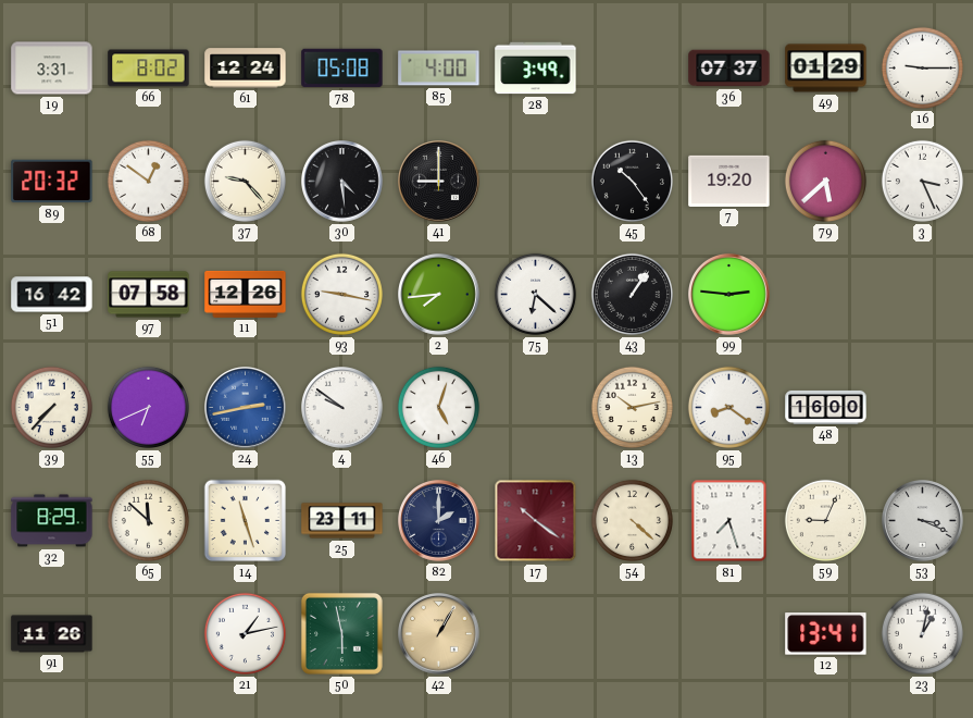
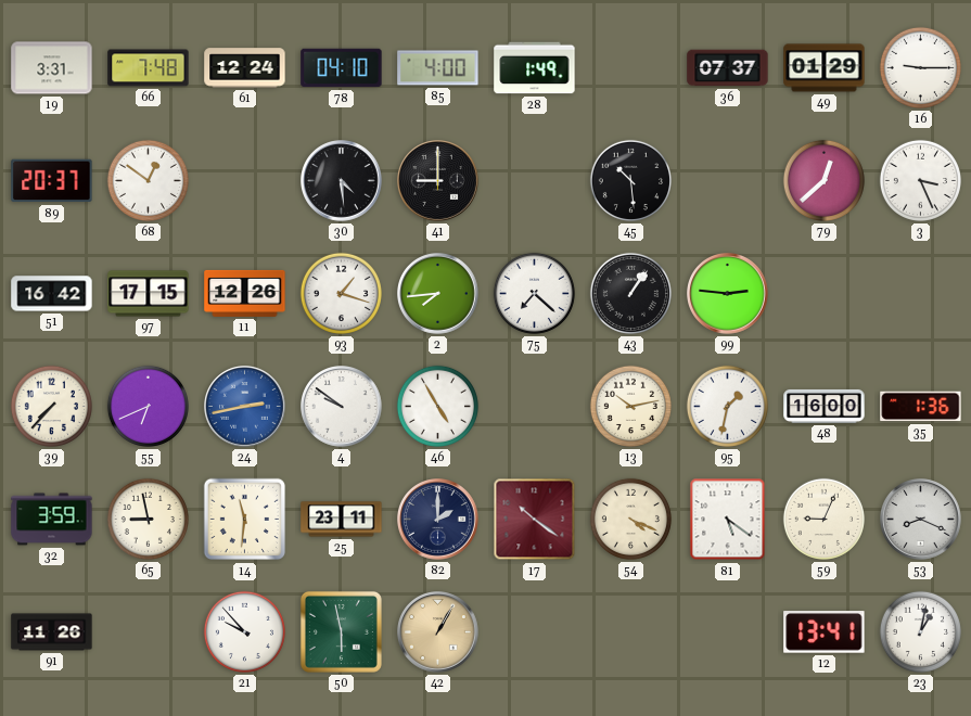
66: 8:02 -> 7:48
78: 05:08 -> 04:10
28: 3:49 -> 1:49
89: 20:32 -> 20:37
37: 9:23 -> none
45: 10:24 -> 10:29
7: 19:20 -> none
79: 5:38 -> 12:38
97: 07:58 -> 17:15
93: 9:17 -> 1:18
75: 6:22 -> 7:22
46: 5:03 -> 4:55
95: 8:21 -> 1:32
35: none -> 1:36
32: 8:29 -> 3:59
65: 11:52 -> 8:58
14: 11:27 -> 11:31
54: 4:22 -> 4:19
81: 7:27 -> 5:21
53: 3:19 -> 8:19
21: 1:13 -> 9:53
